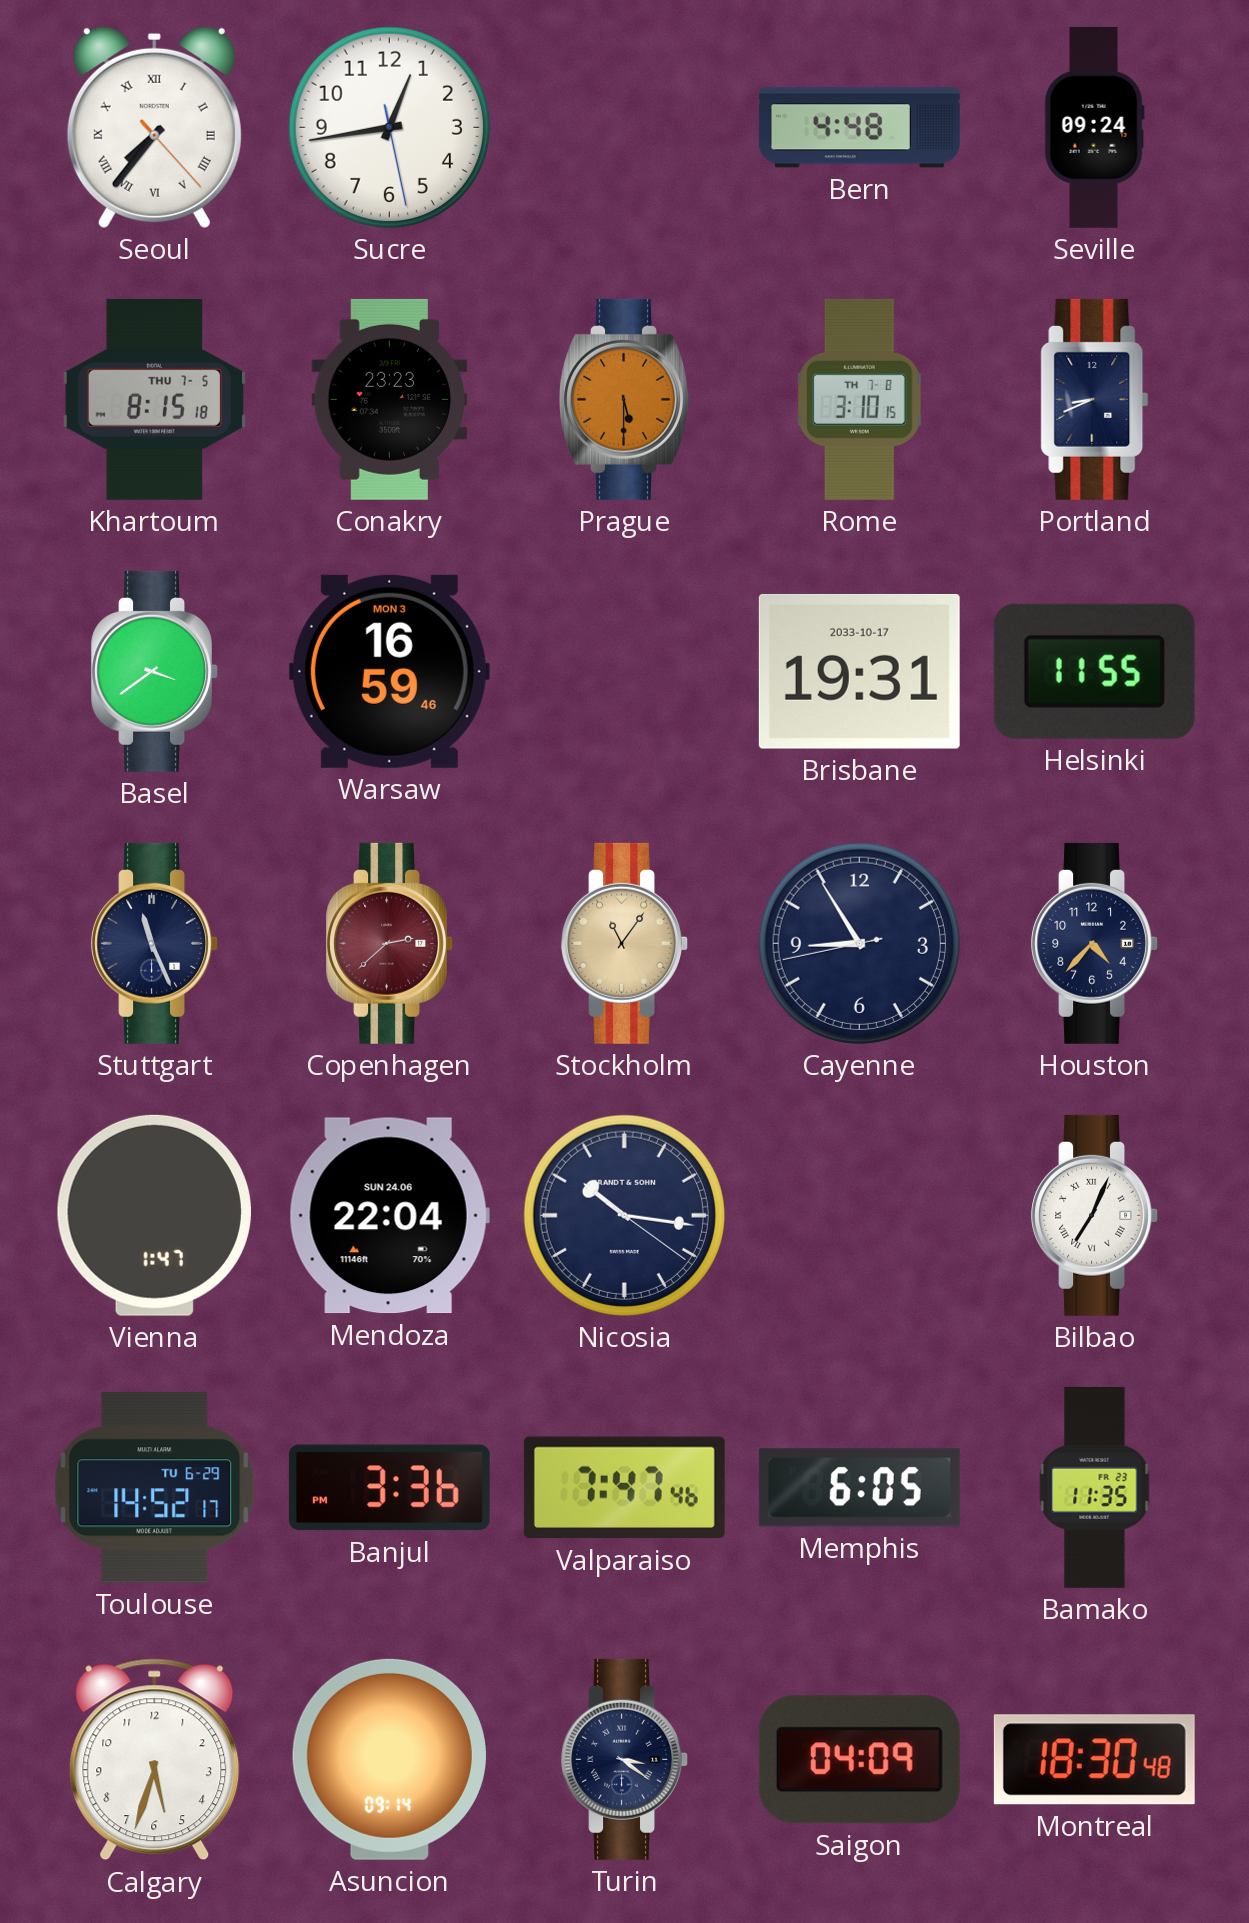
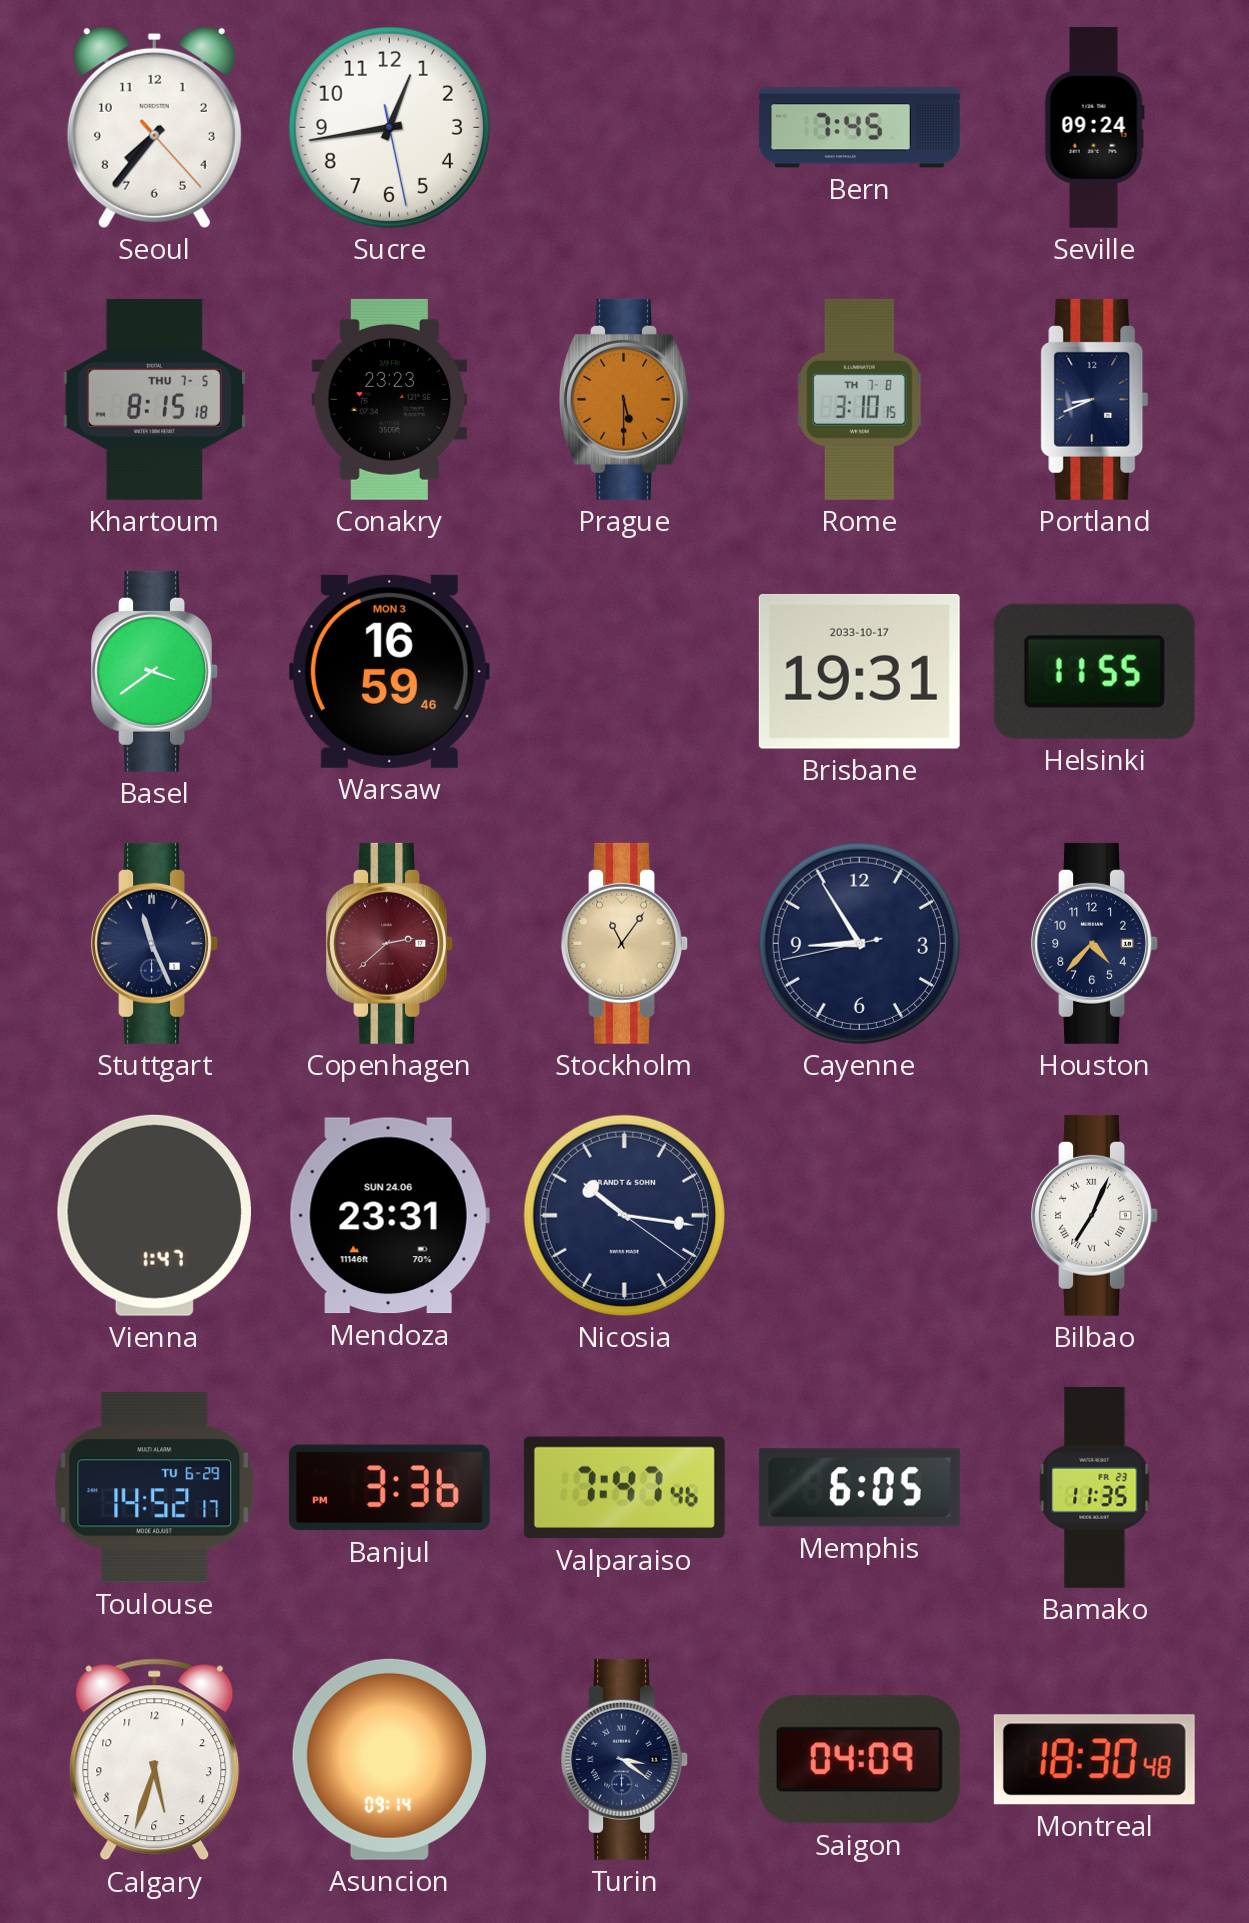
Seoul numerals: Roman -> Arabic
Bern: 4:48 -> 7:45
Mendoza: 22:04 -> 23:31
